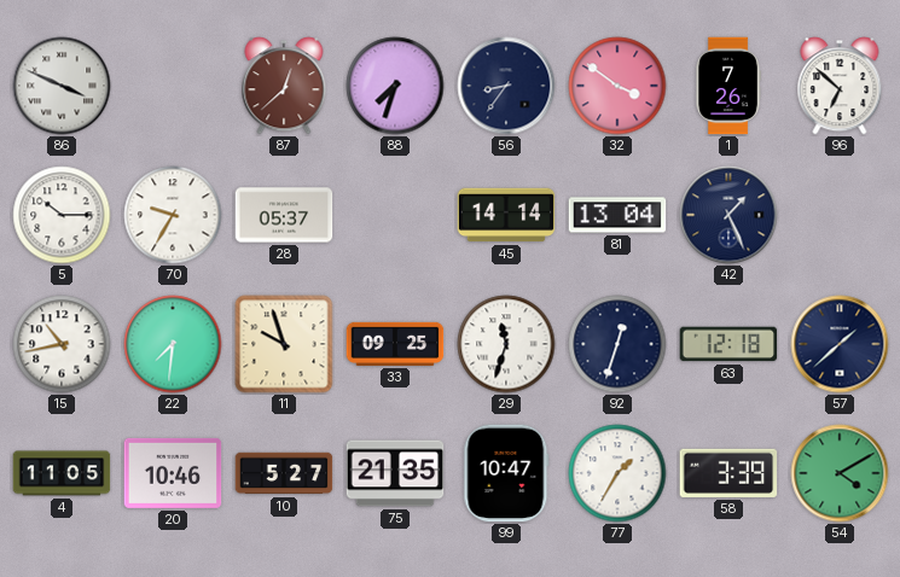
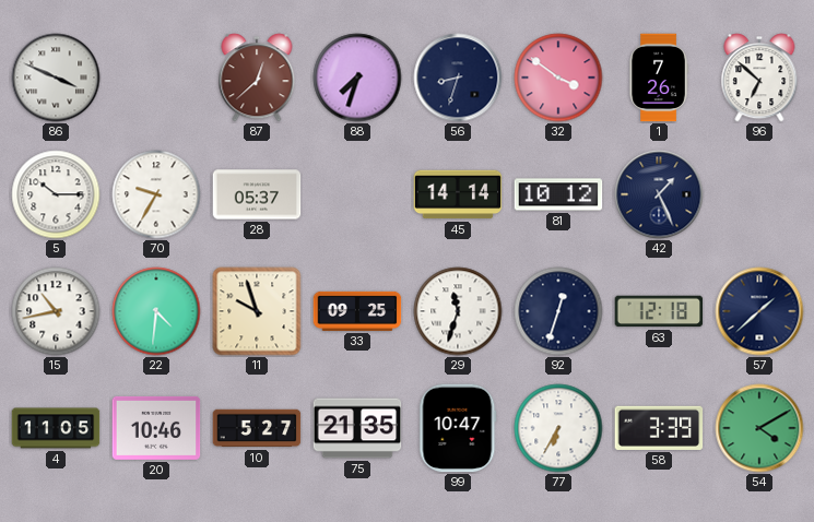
56: 8:36 -> 8:33
81: 13:04 -> 10:12
22: 7:31 -> 4:31
77: 1:35 -> 6:35
